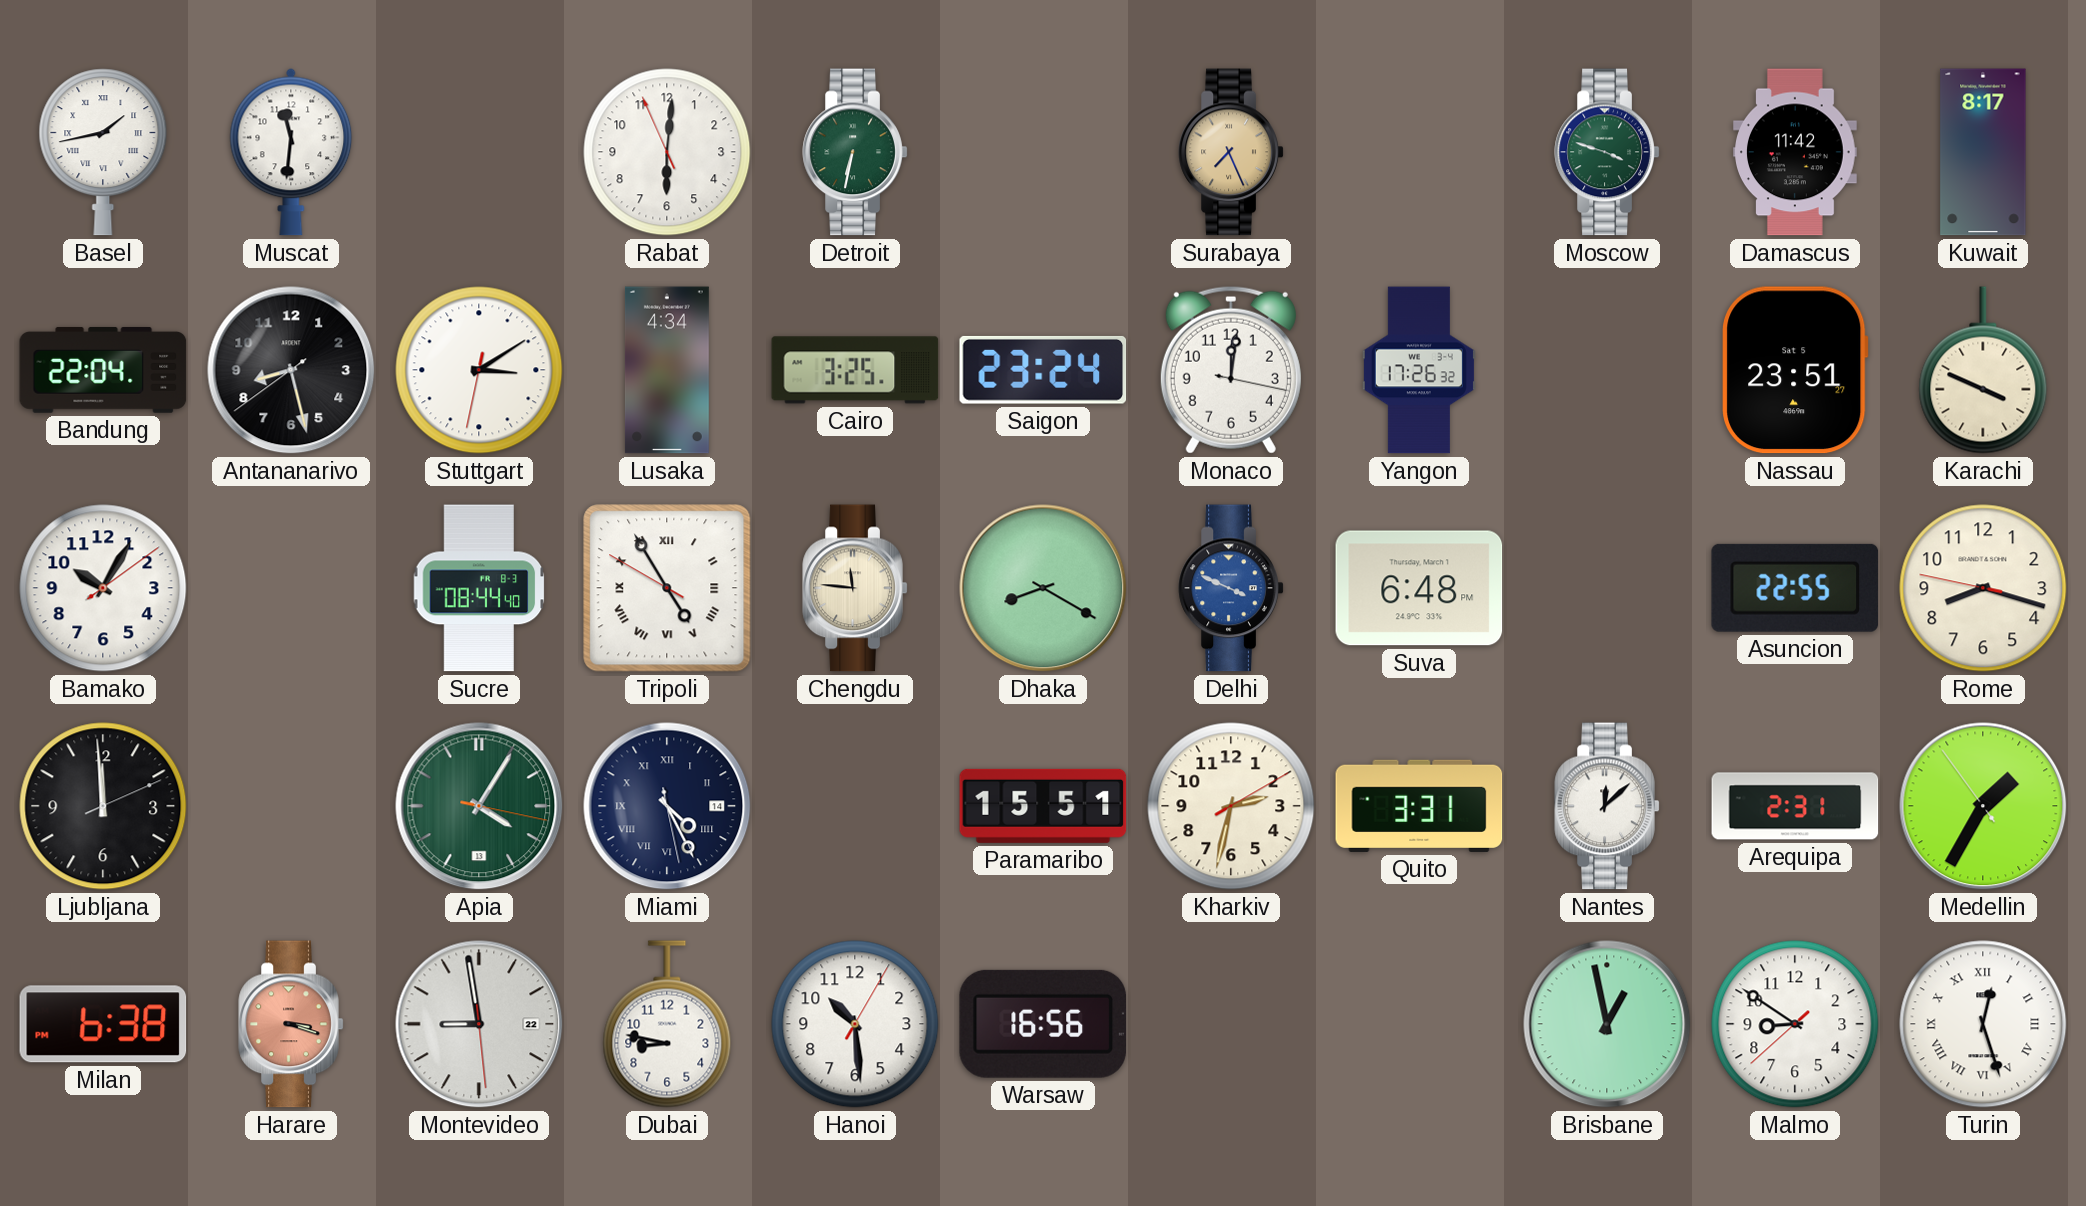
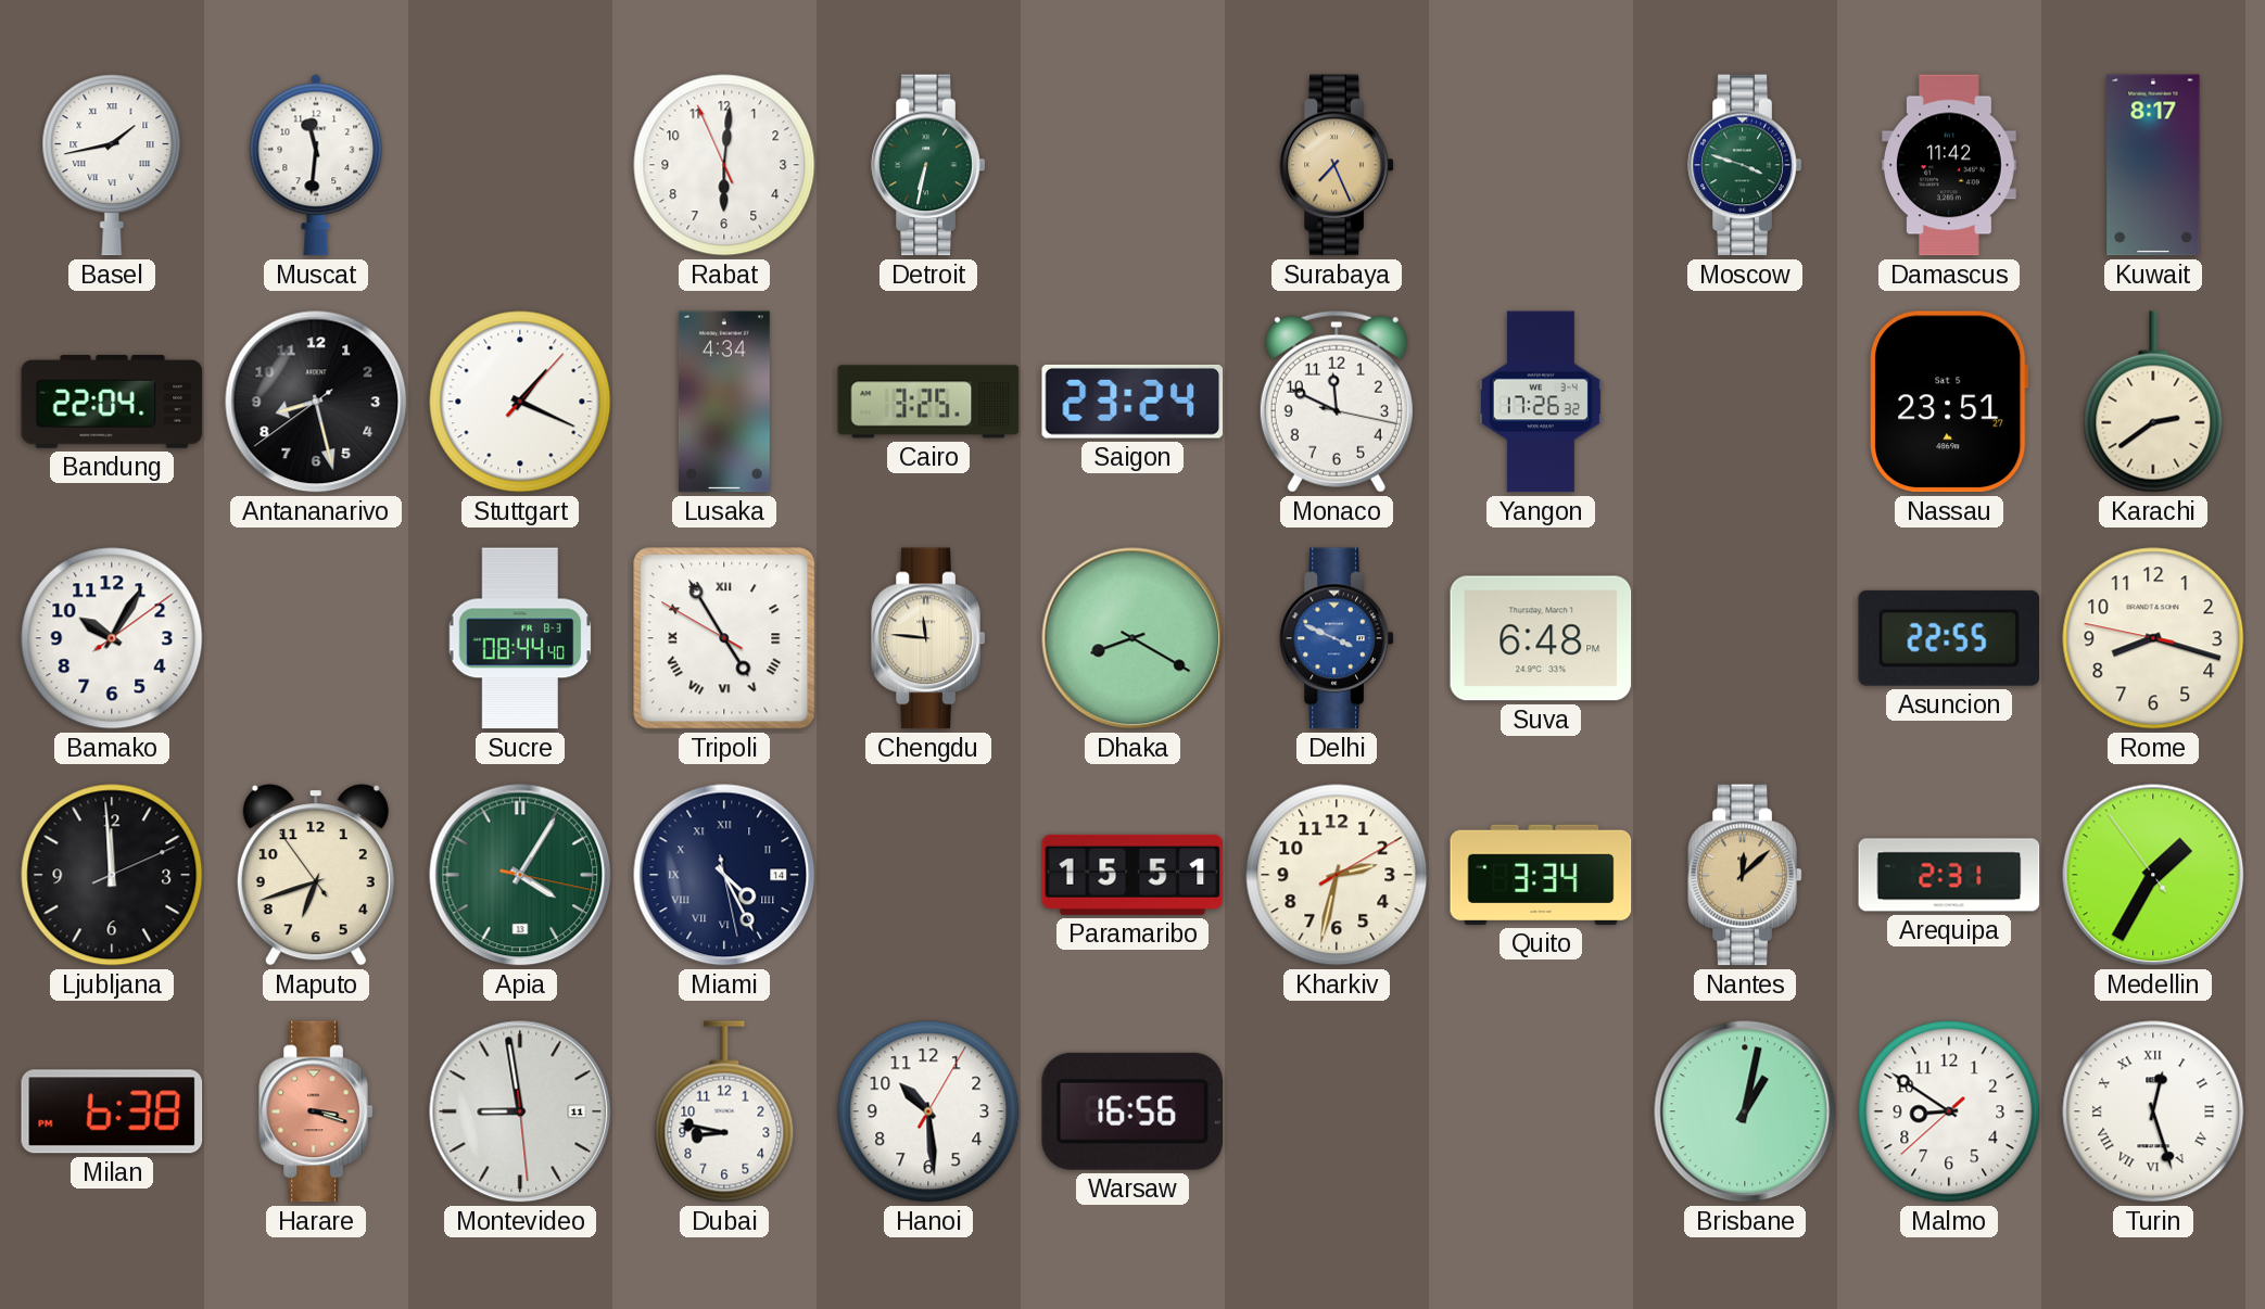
Stuttgart: 3:09 -> 1:19
Monaco: 12:01 -> 11:49
Karachi: 3:49 -> 2:39
Maputo: none -> 6:41
Quito: 3:31 -> 3:34
Nantes dial: white -> champagne
Montevideo date: 22 -> 11
Brisbane: 12:58 -> 1:02
